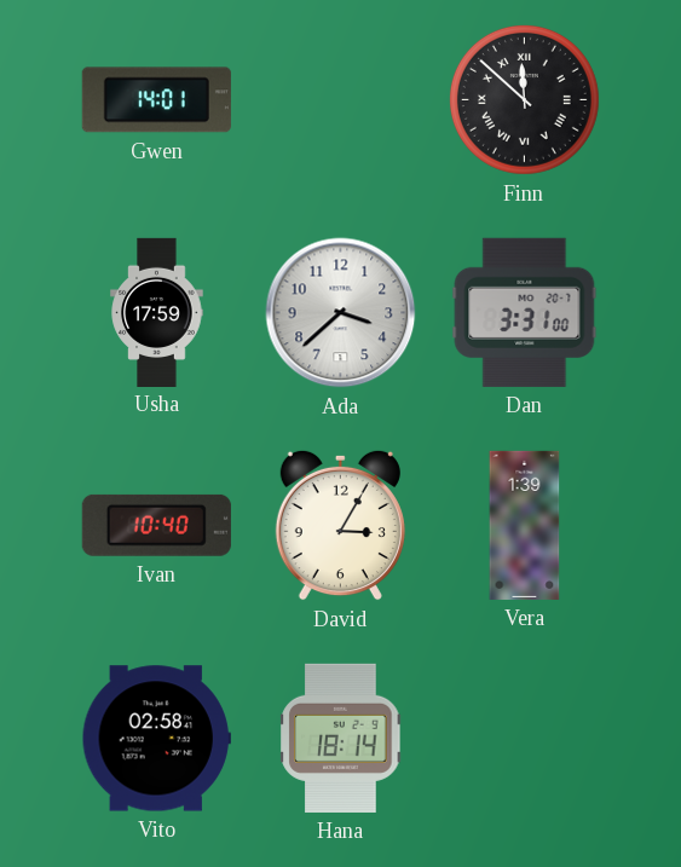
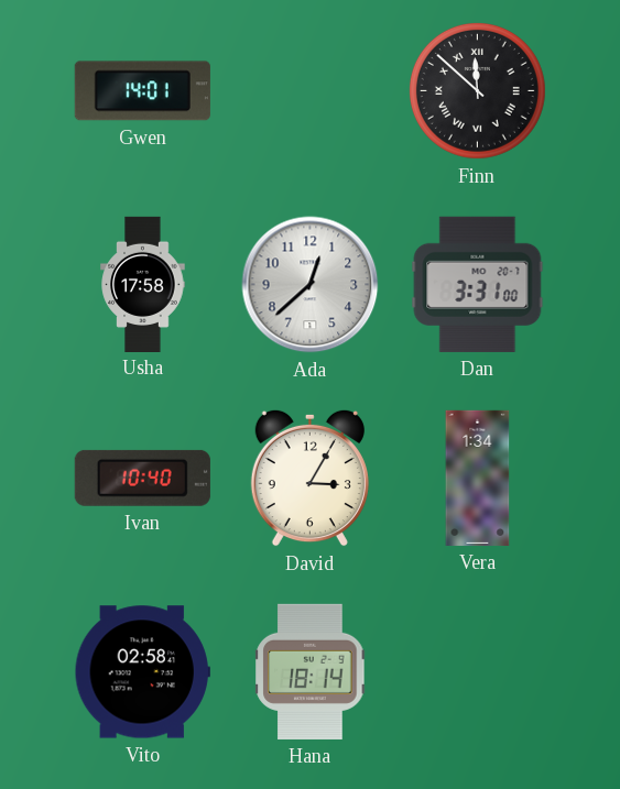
Usha: 17:59 -> 17:58
Ada: 3:38 -> 12:38
Vera: 1:39 -> 1:34
